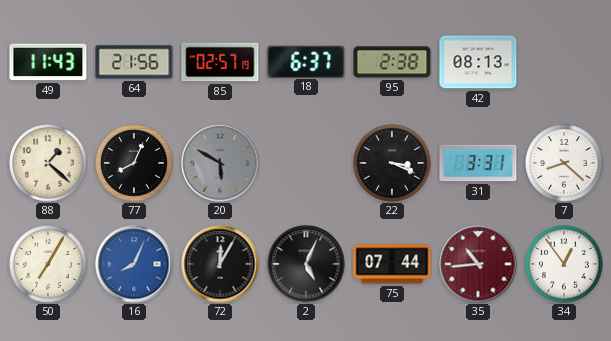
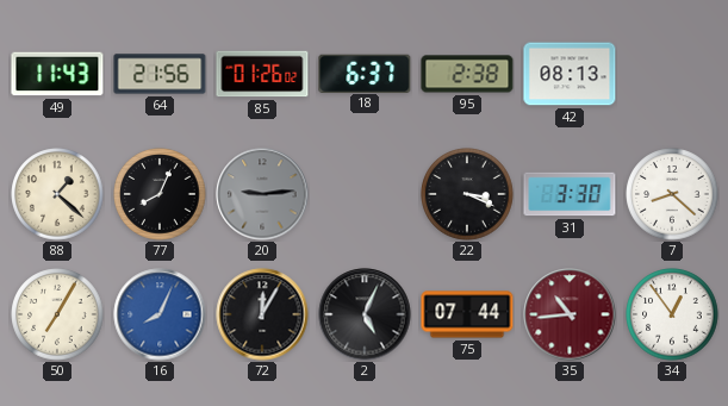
85: 02:57 -> 01:26
20: 5:50 -> 9:14
31: 3:31 -> 3:30
